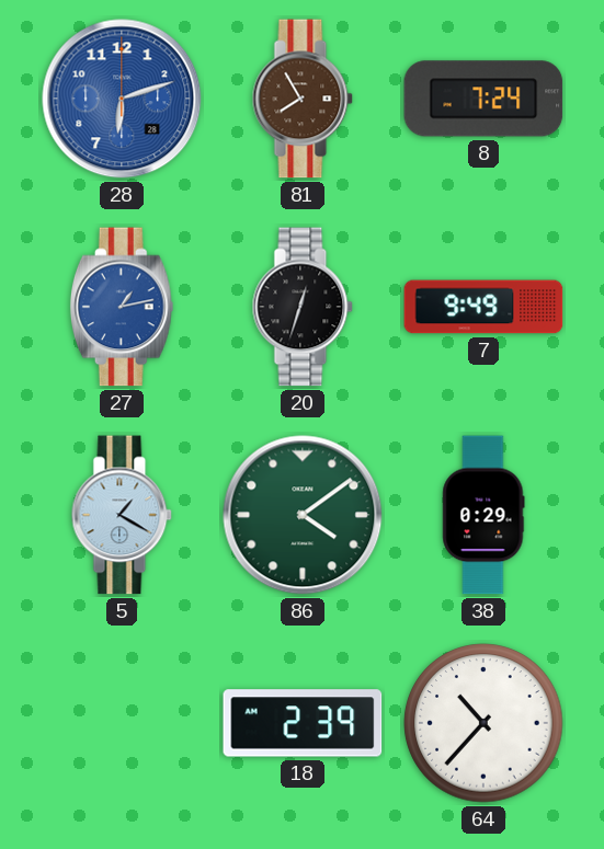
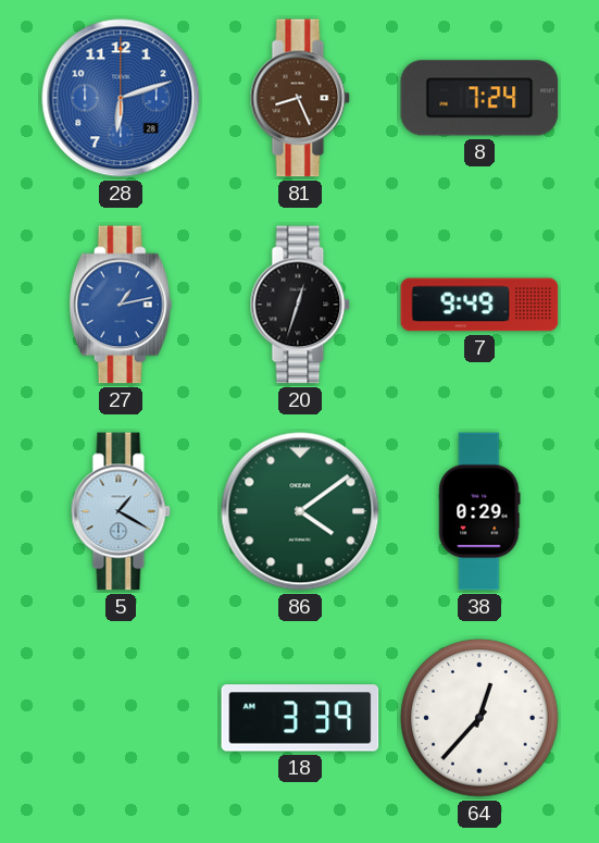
81: 7:55 -> 8:26
18: 2:39 -> 3:39
64: 10:37 -> 12:37
